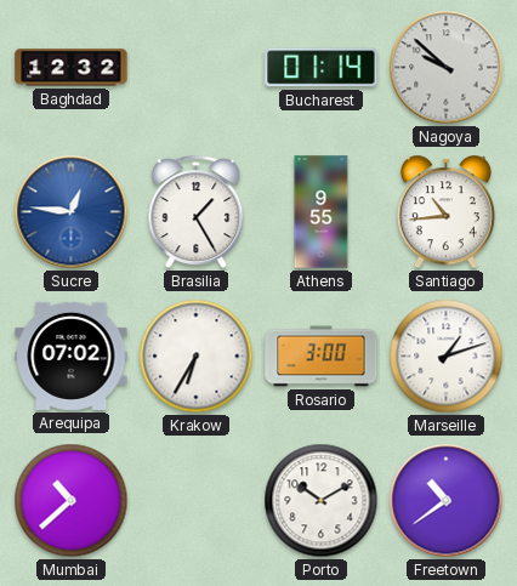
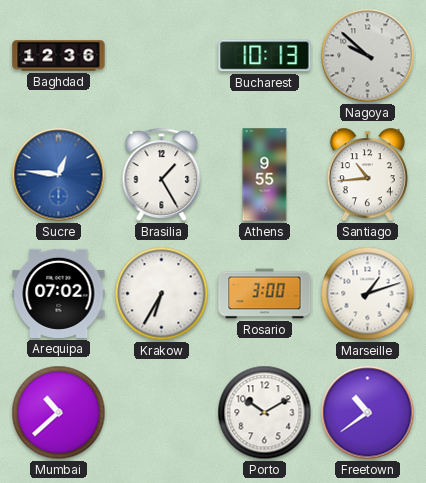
Baghdad: 12:32 -> 12:36
Bucharest: 01:14 -> 10:13
